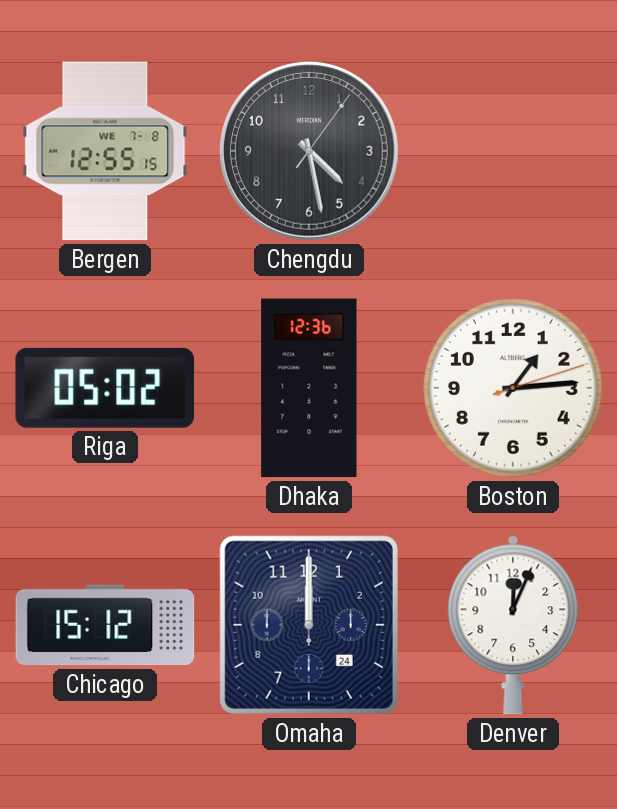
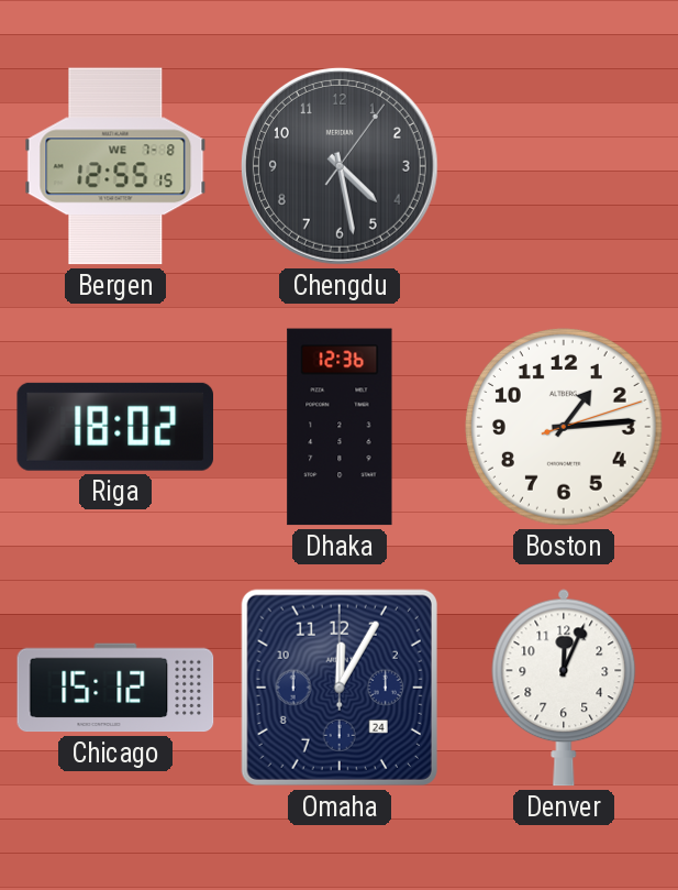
Riga: 05:02 -> 18:02
Omaha: 12:00 -> 12:05
